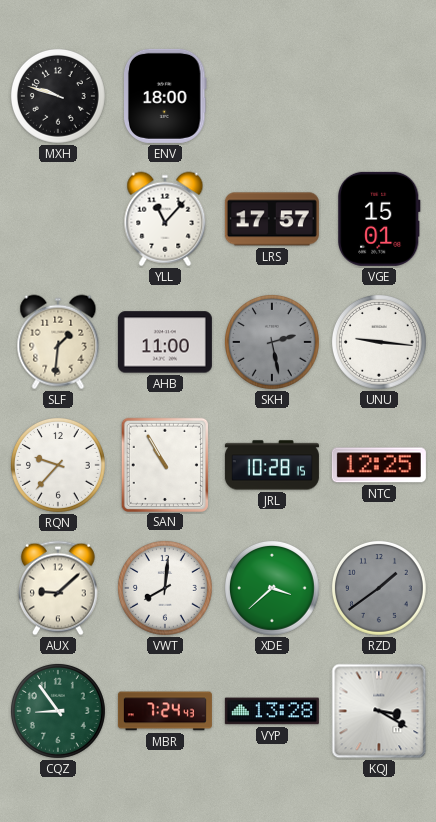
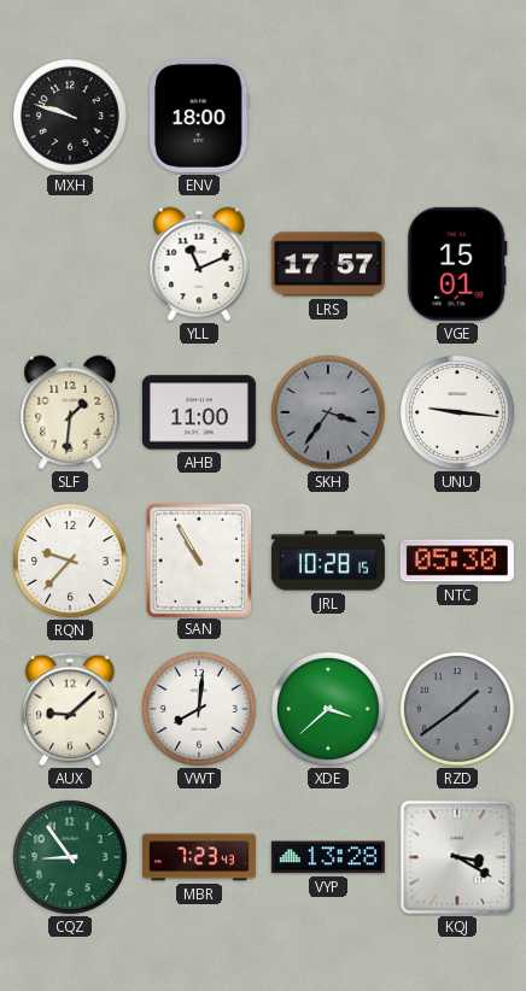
YLL: 11:07 -> 11:11
SKH: 2:28 -> 3:36
NTC: 12:25 -> 05:30
MBR: 7:24 -> 7:23
